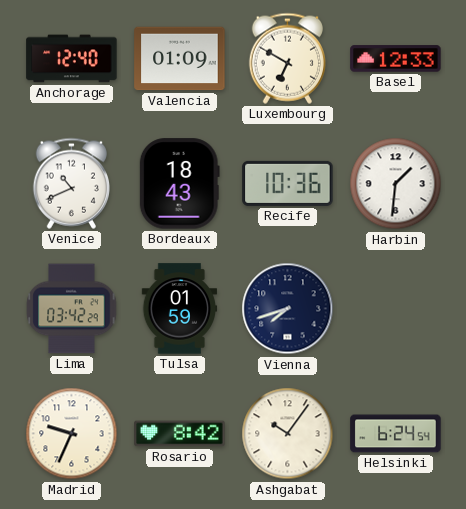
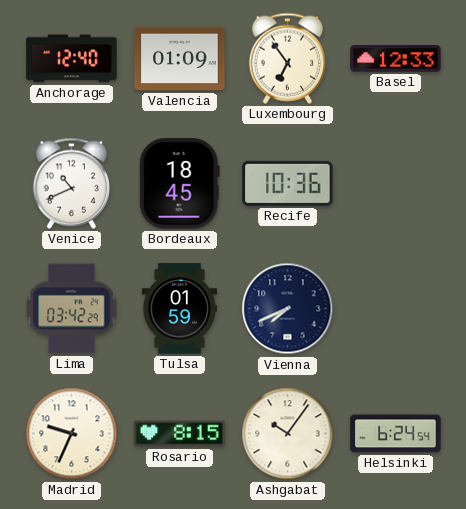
Luxembourg: 6:50 -> 6:54
Bordeaux: 18:43 -> 18:45
Harbin: 1:31 -> none
Vienna: 7:42 -> 7:41
Rosario: 8:42 -> 8:15
